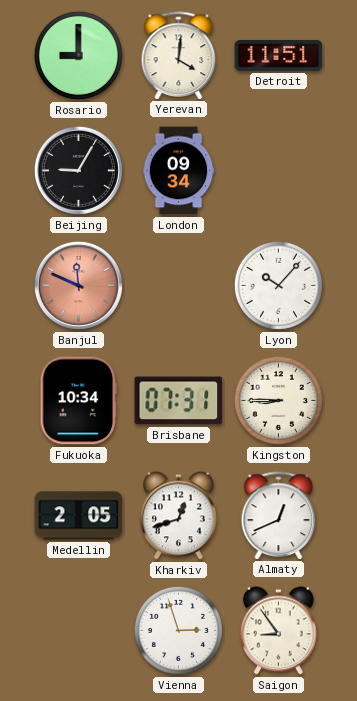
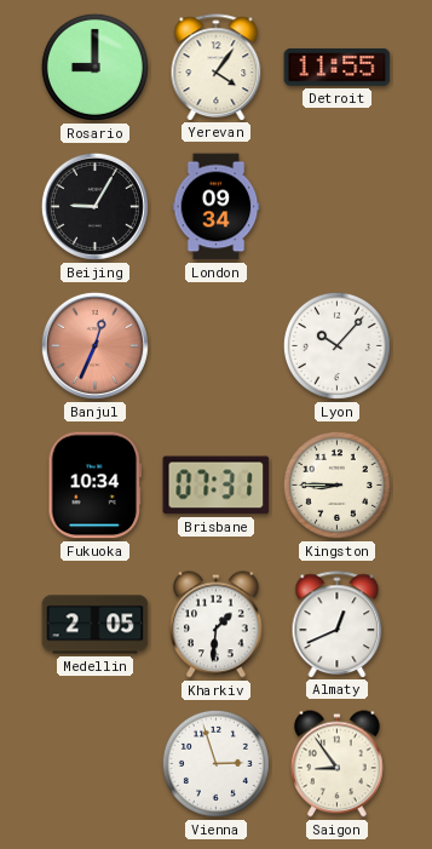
Yerevan: 4:01 -> 4:06
Detroit: 11:51 -> 11:55
Banjul: 11:49 -> 12:34
Kharkiv: 12:42 -> 1:31
